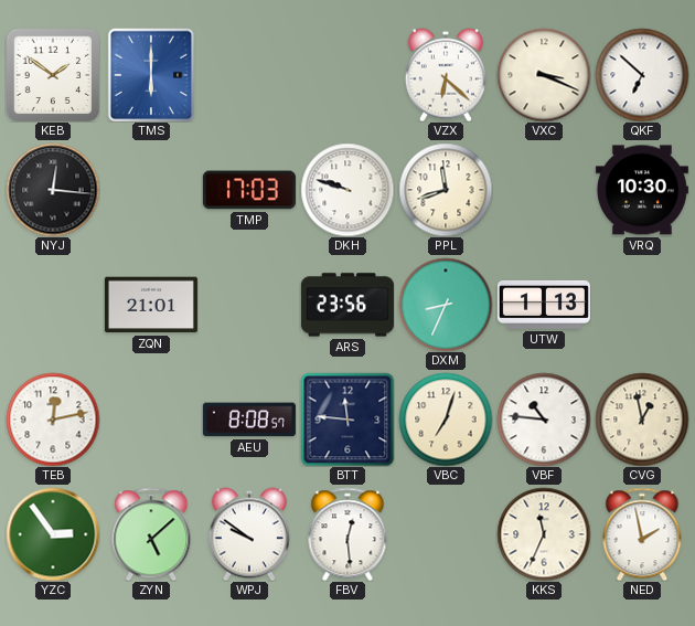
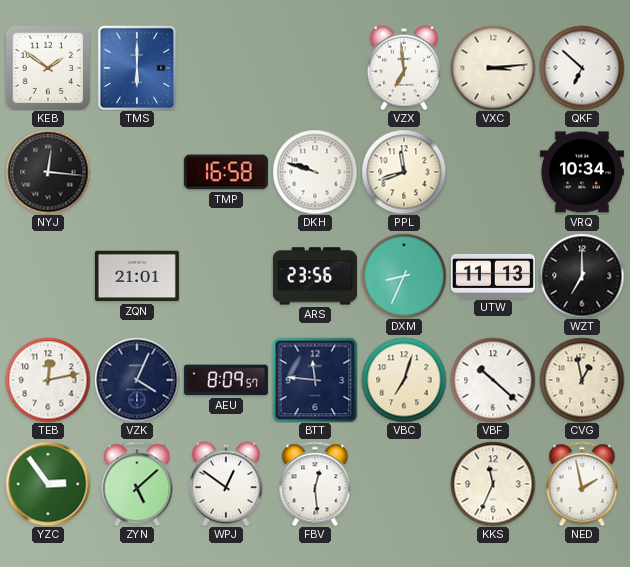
VZX: 6:22 -> 6:59
VXC: 3:19 -> 3:14
TMP: 17:03 -> 16:58
VRQ: 10:30 -> 10:34
UTW: 1:13 -> 11:13
WZT: none -> 7:00
VZK: none -> 4:04
AEU: 8:08 -> 8:09
VBF: 10:46 -> 10:22
WPJ: 9:51 -> 12:51
